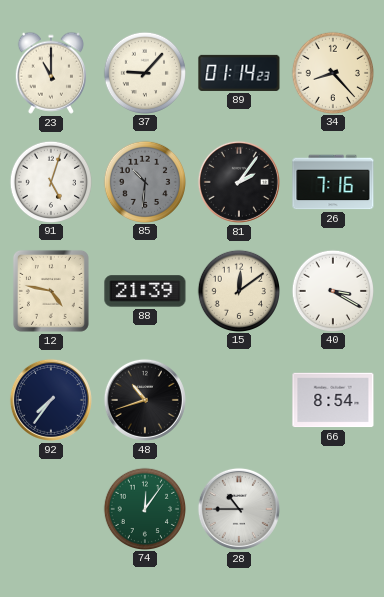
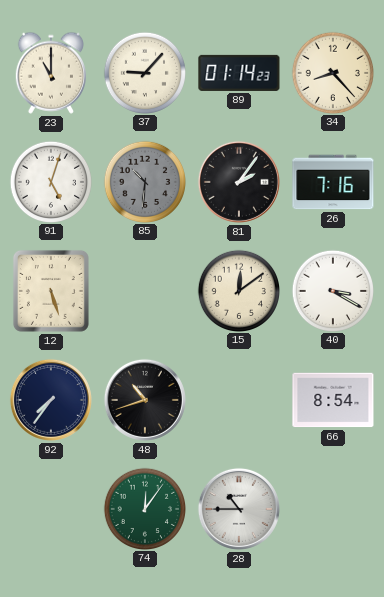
12: 4:47 -> 5:27
88: 21:39 -> none
